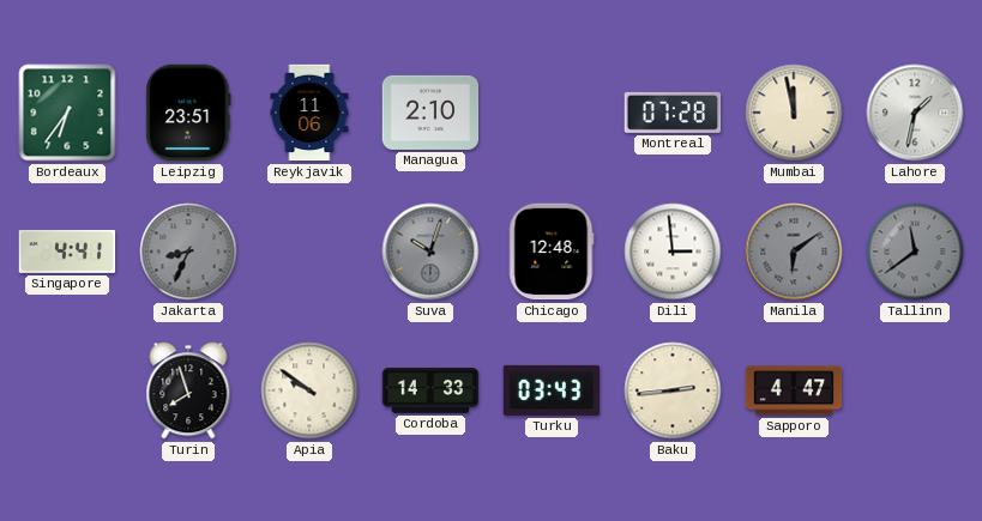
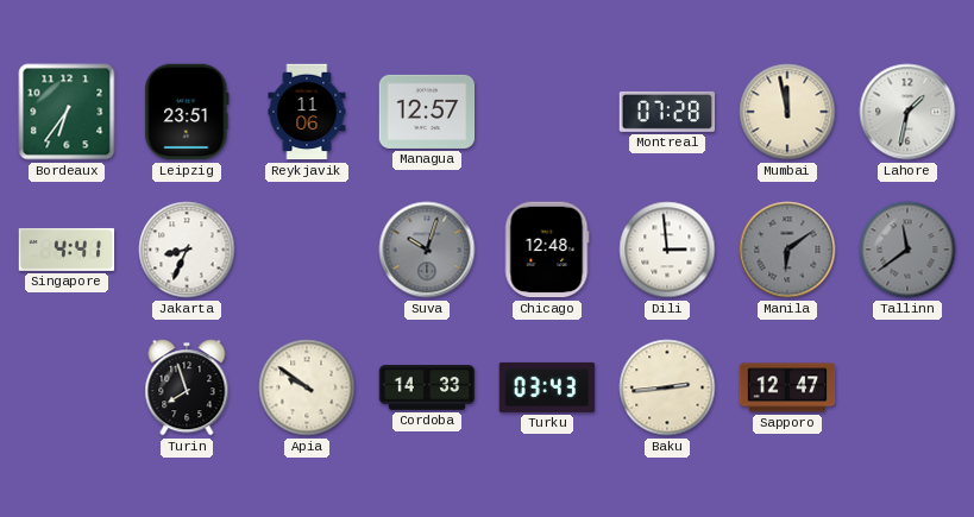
Managua: 2:10 -> 12:57
Jakarta dial: grey -> white
Sapporo: 4:47 -> 12:47
